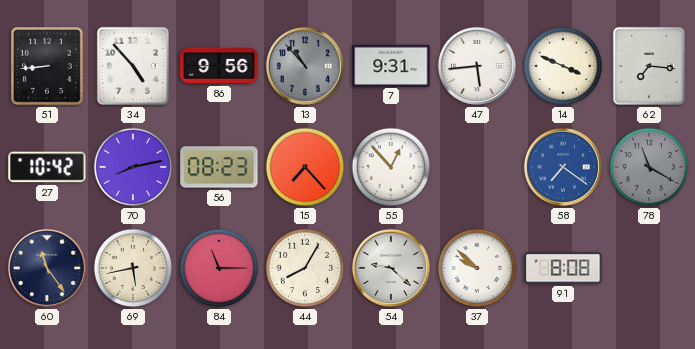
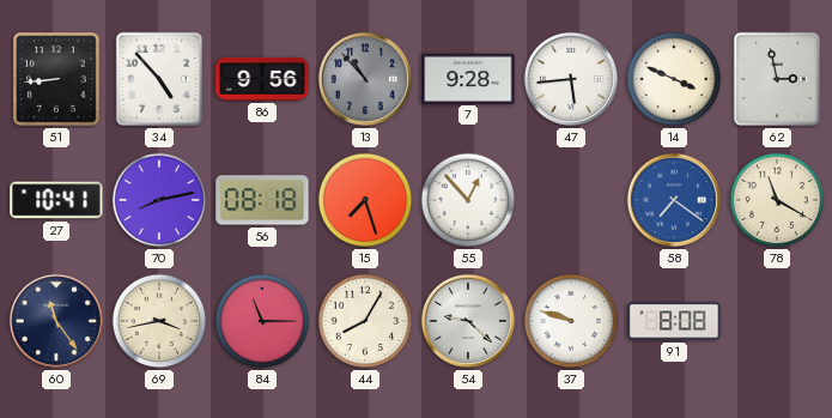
7: 9:31 -> 9:28
62: 7:16 -> 2:58
27: 10:42 -> 10:41
56: 08:23 -> 08:18
15: 7:23 -> 7:27
78 dial: grey -> cream
69: 5:43 -> 3:43
37: 9:52 -> 9:48
